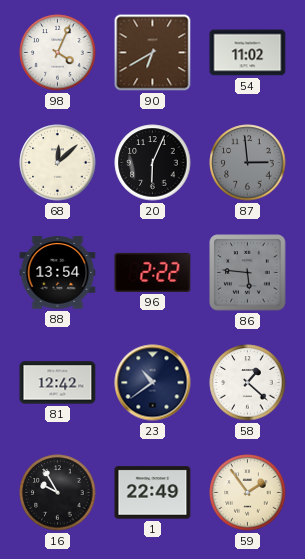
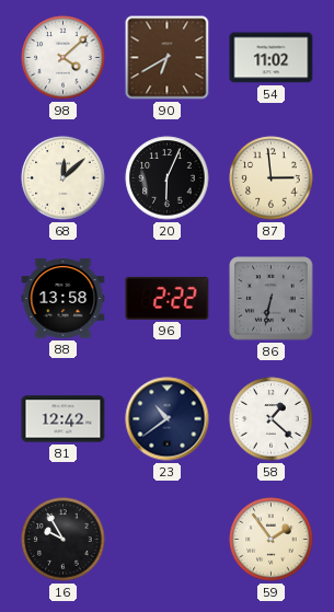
98: 4:04 -> 4:08
87 dial: grey -> cream
88: 13:54 -> 13:58
86: 5:46 -> 6:32
1: 22:49 -> none
